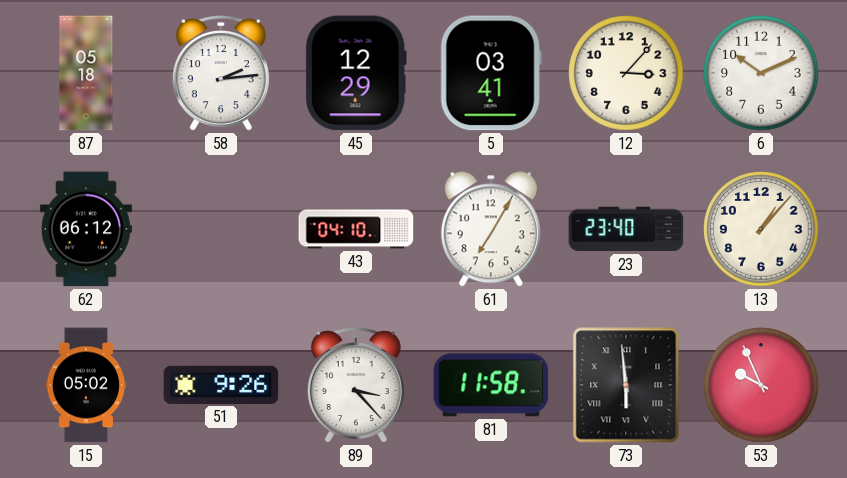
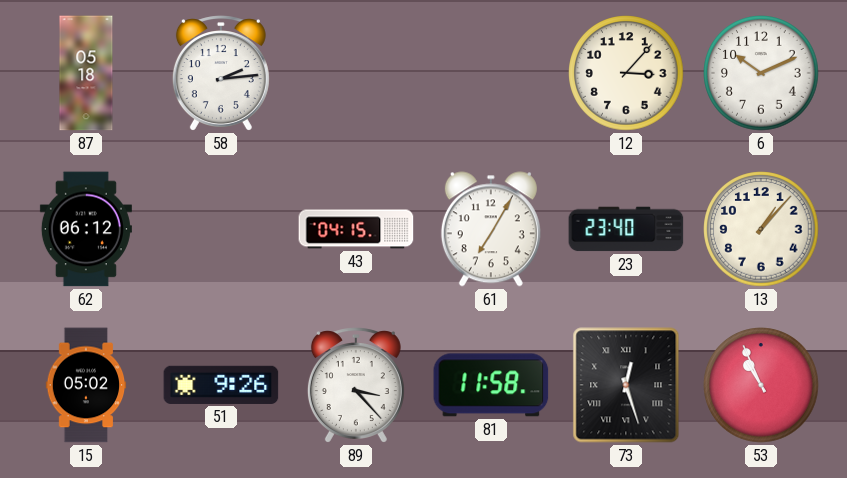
45: 12:29 -> none
5: 03:41 -> none
43: 04:10 -> 04:15
73: 5:59 -> 12:27
53: 9:56 -> 10:56
